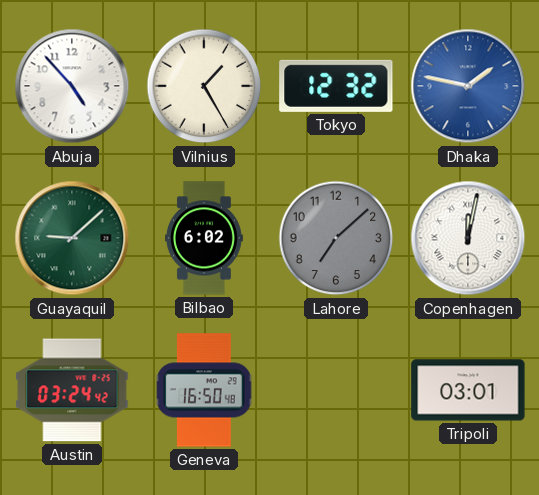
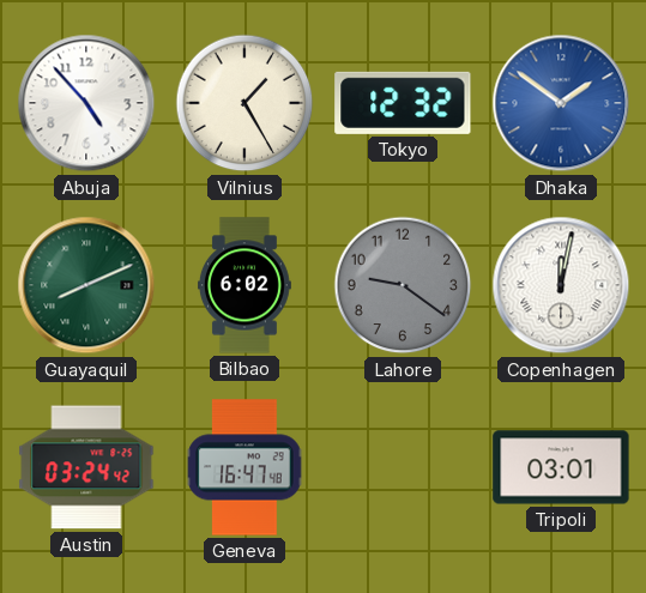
Dhaka: 1:47 -> 1:51
Guayaquil: 9:08 -> 8:11
Lahore: 7:08 -> 9:21
Geneva: 16:50 -> 16:47
